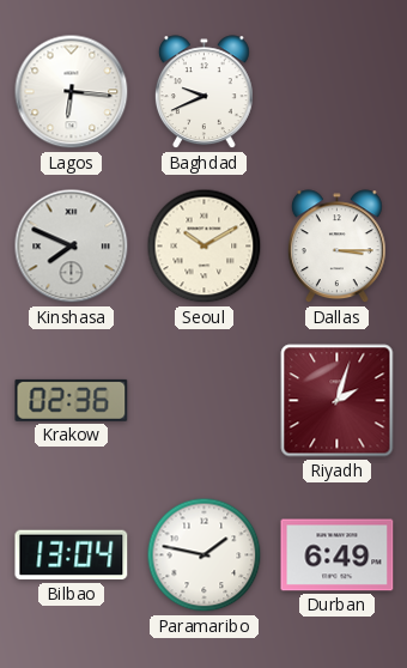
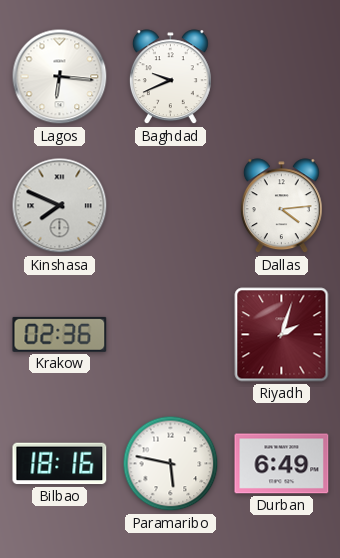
Seoul: 10:10 -> none
Dallas: 3:15 -> 4:14
Bilbao: 13:04 -> 18:16
Paramaribo: 1:47 -> 5:47
